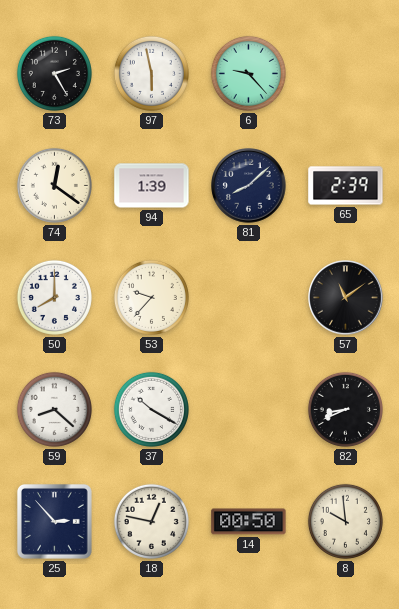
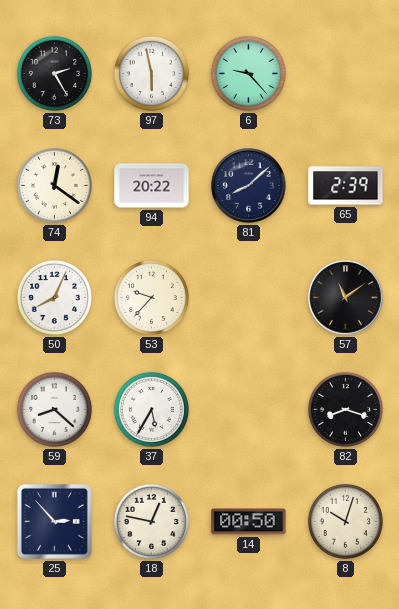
94: 1:39 -> 20:22
50: 8:00 -> 8:04
37: 10:20 -> 5:35
82: 8:41 -> 8:18
8: 9:59 -> 10:03
